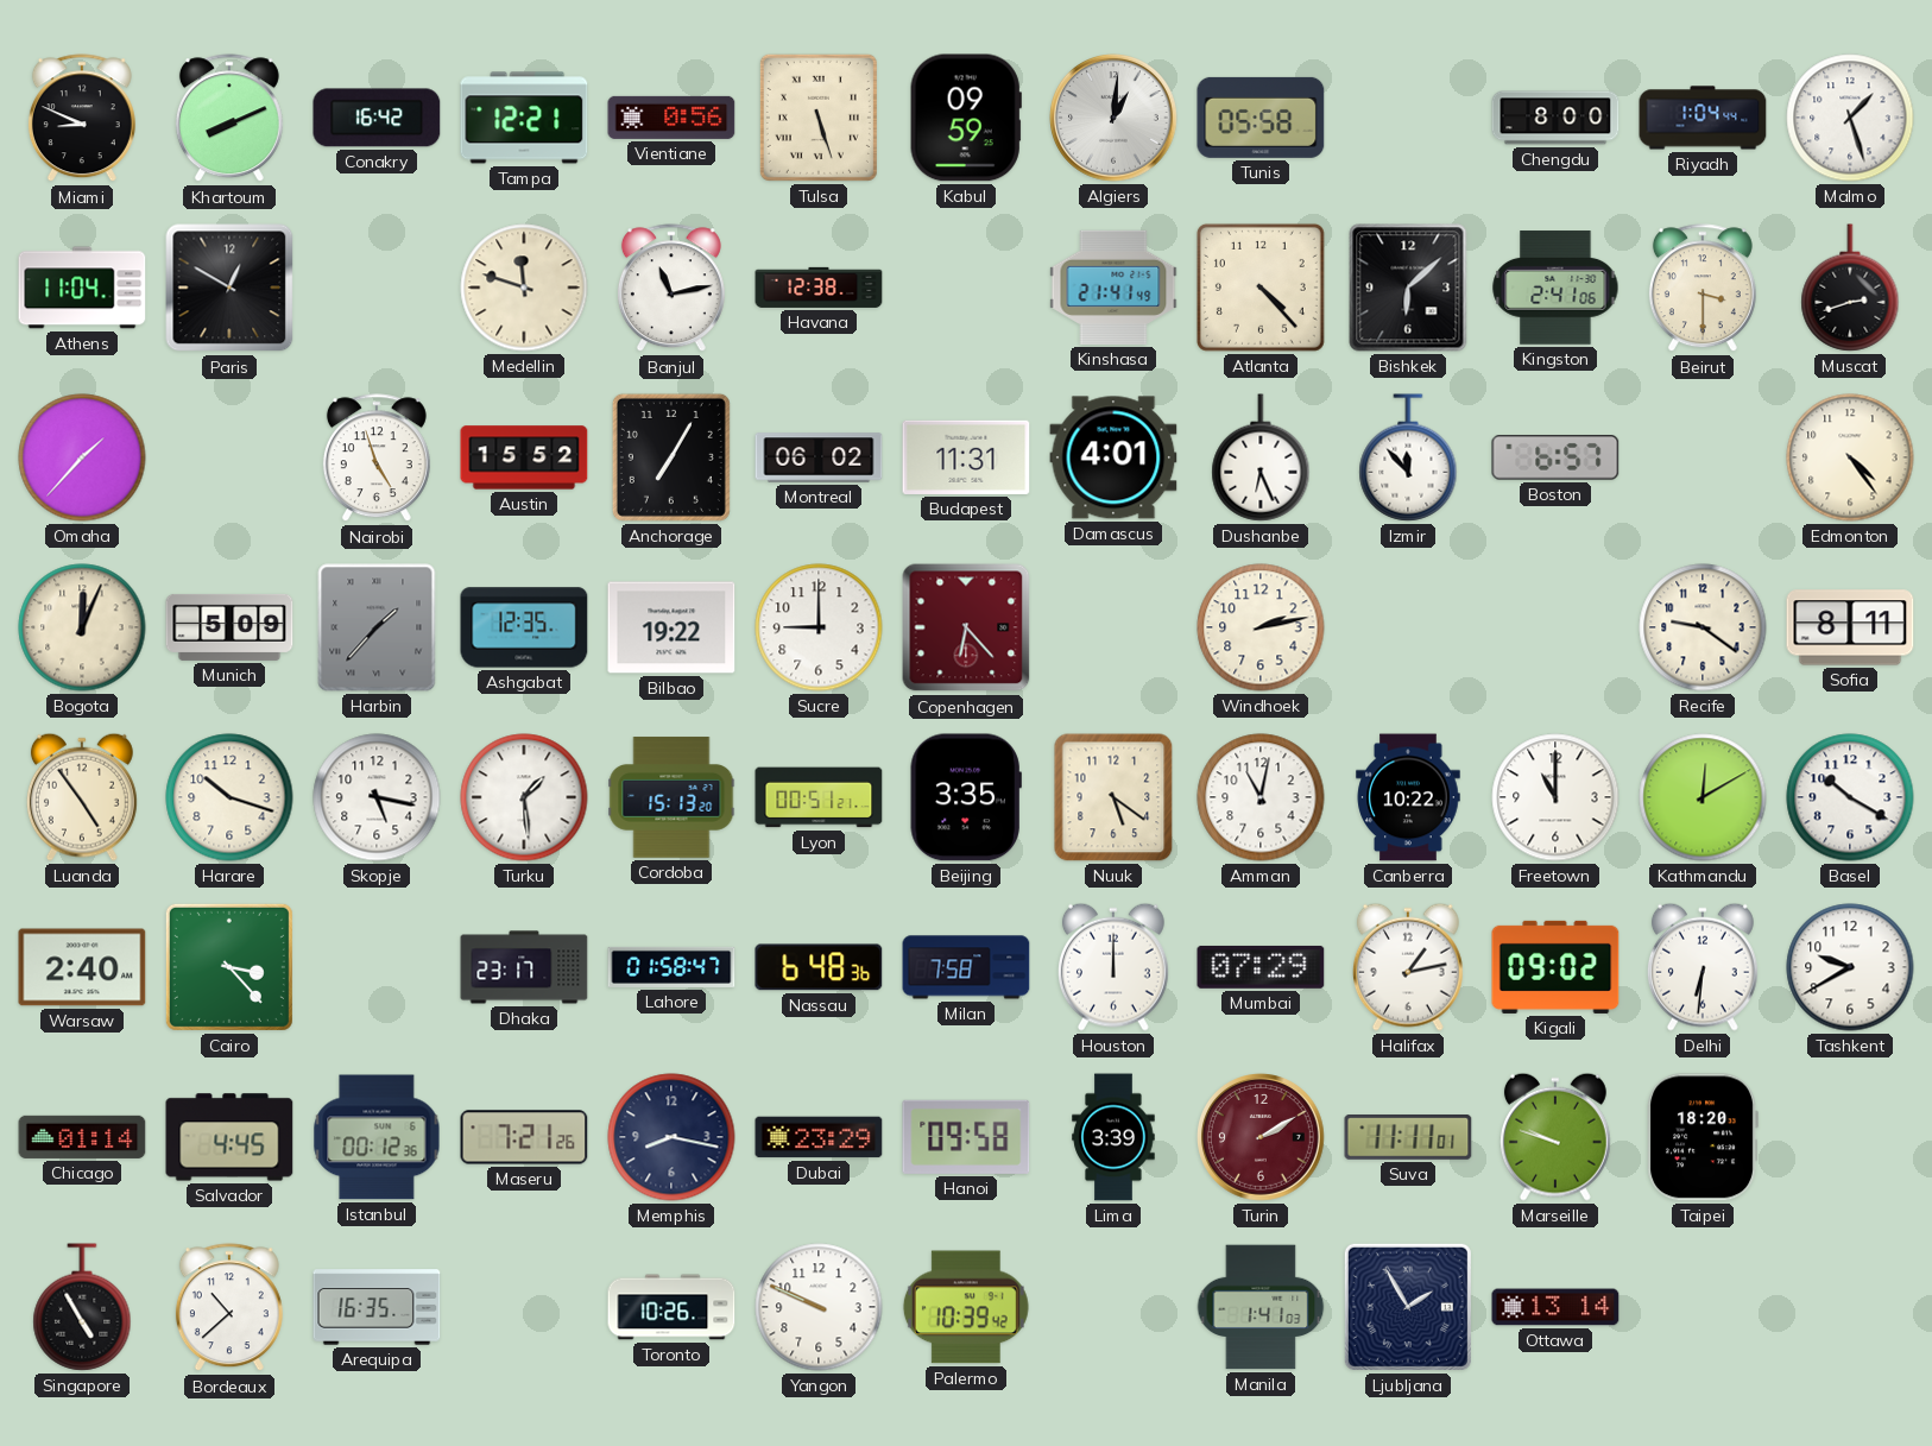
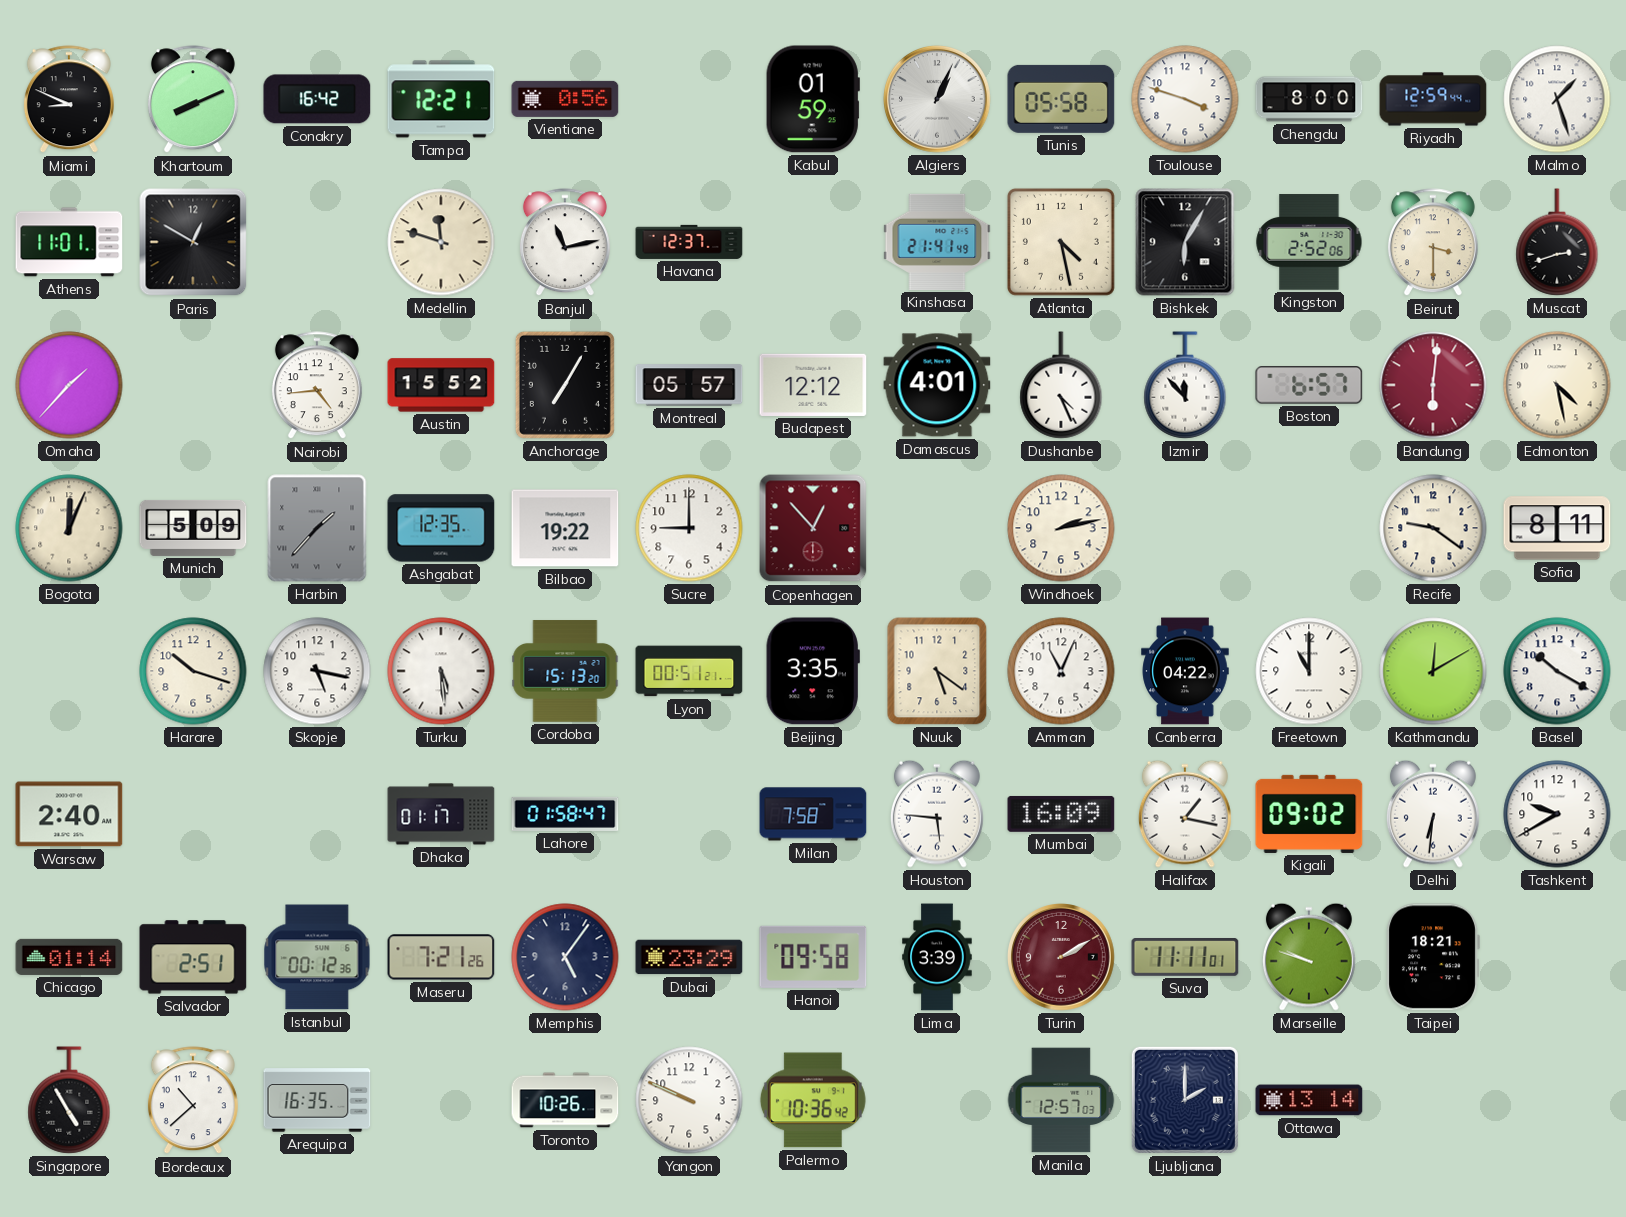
Tulsa: 5:27 -> none
Kabul: 09:59 -> 01:59
Algiers: 1:01 -> 1:04
Toulouse: none -> 3:48
Riyadh: 1:04 -> 12:59
Athens: 11:04 -> 11:01
Havana: 12:38 -> 12:37
Atlanta: 4:23 -> 4:28
Bishkek: 6:08 -> 6:05
Kingston: 2:41 -> 2:52
Nairobi: 4:57 -> 4:44
Montreal: 06:02 -> 05:57
Budapest: 11:31 -> 12:12
Dushanbe: 6:26 -> 4:26
Bandung: none -> 6:01
Edmonton: 4:24 -> 4:28
Copenhagen: 6:23 -> 12:53
Luanda: 4:54 -> none
Turku: 1:29 -> 5:29
Amman: 11:02 -> 11:04
Canberra: 10:22 -> 04:22
Cairo: 3:23 -> none
Dhaka: 23:17 -> 01:17
Nassau: 6:48 -> none
Houston: 12:00 -> 5:46
Mumbai: 07:29 -> 16:09
Halifax: 1:13 -> 1:17
Salvador: 4:45 -> 2:51
Memphis: 8:17 -> 5:06
Taipei: 18:20 -> 18:21
Palermo: 10:39 -> 10:36
Manila: 1:41 -> 12:57
Ljubljana: 1:55 -> 2:00
